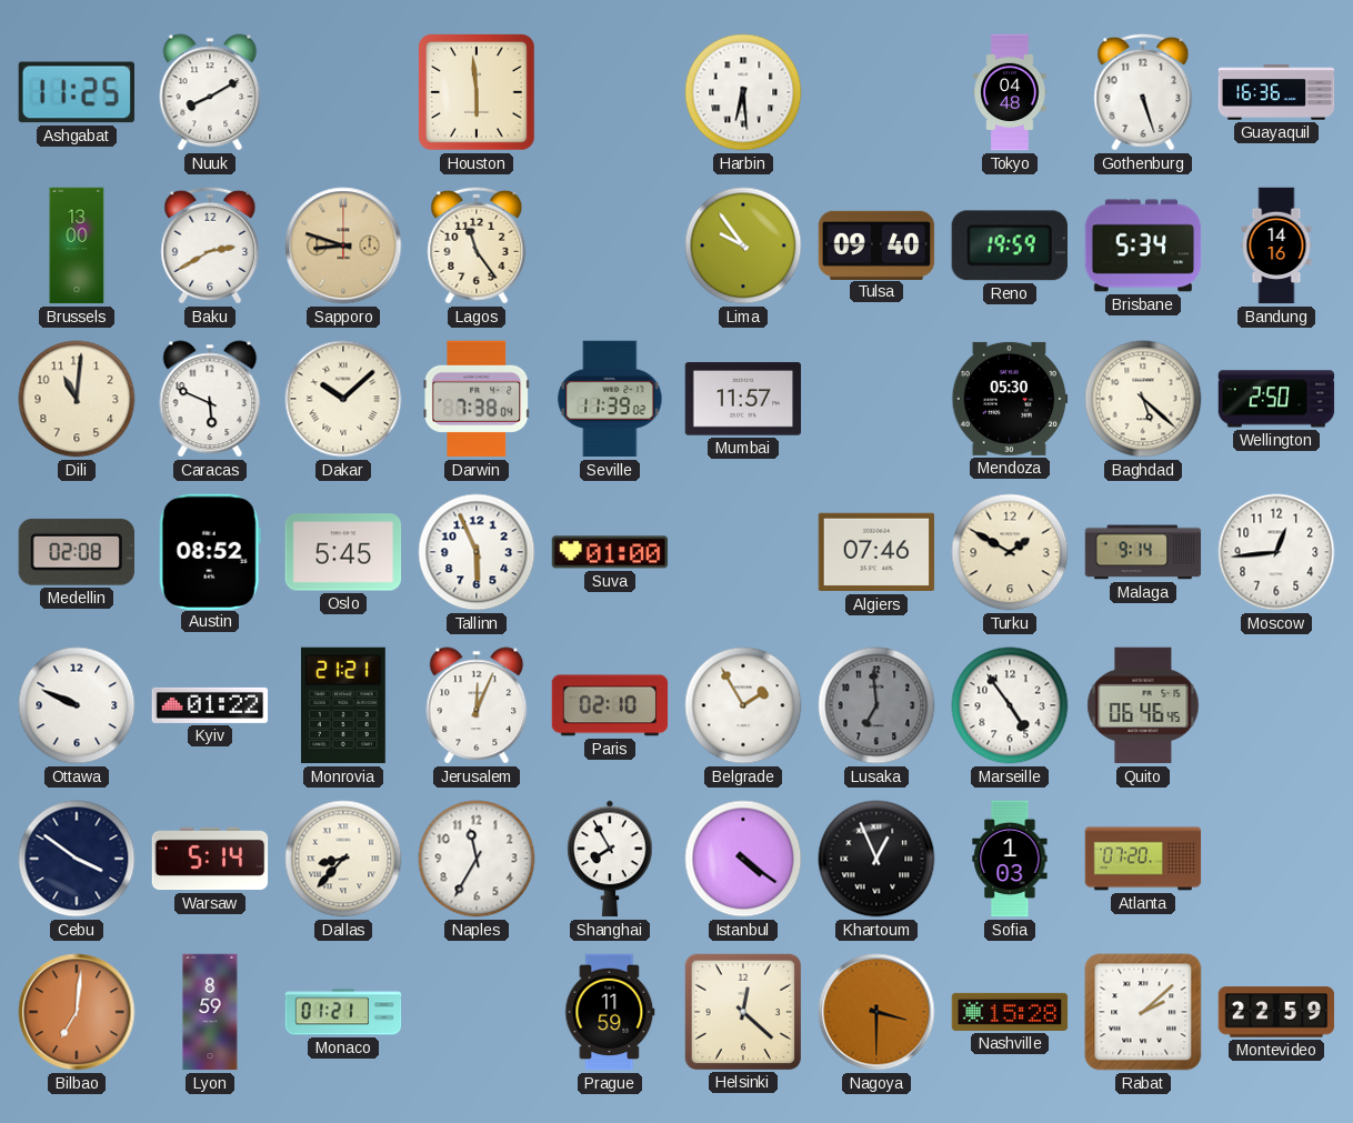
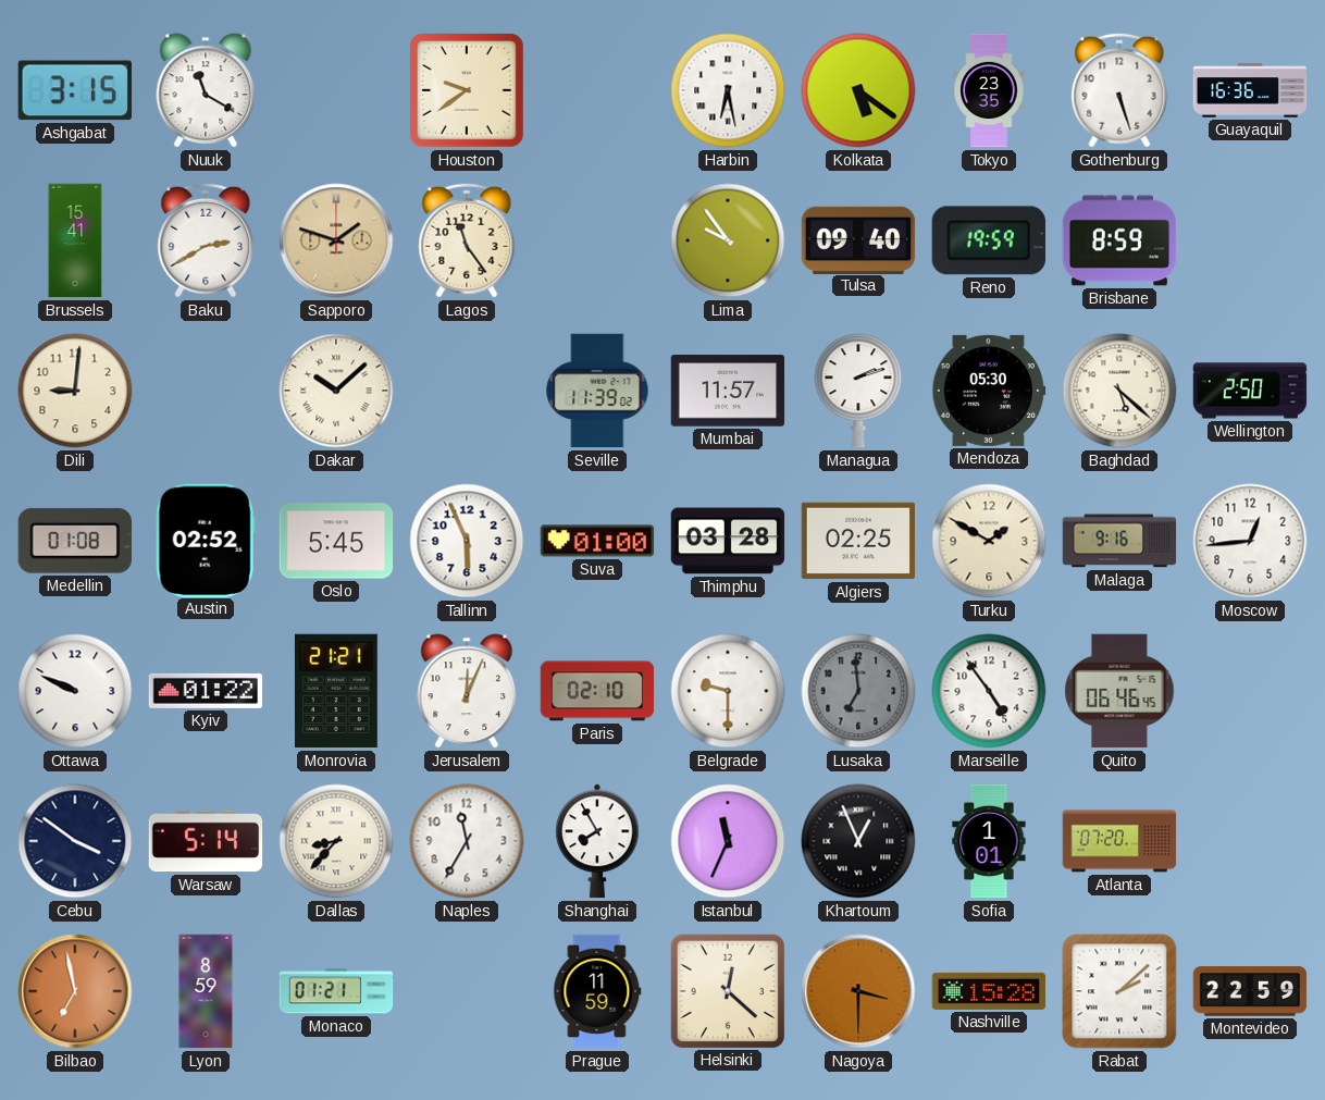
Ashgabat: 11:25 -> 3:15
Nuuk: 8:10 -> 11:20
Houston: 5:59 -> 9:39
Harbin: 6:29 -> 6:28
Kolkata: none -> 5:21
Tokyo: 04:48 -> 23:35
Brussels: 13:00 -> 15:41
Sapporo: 8:48 -> 1:48
Brisbane: 5:34 -> 8:59
Bandung: 14:16 -> none
Dili: 11:01 -> 9:01
Caracas: 5:49 -> none
Darwin: 7:38 -> none
Managua: none -> 2:12
Medellin: 02:08 -> 01:08
Austin: 08:52 -> 02:52
Thimphu: none -> 03:28
Algiers: 07:46 -> 02:25
Malaga: 9:14 -> 9:16
Belgrade: 1:55 -> 9:30
Istanbul: 4:21 -> 11:34
Sofia: 1:03 -> 1:01
Bilbao: 7:01 -> 6:58
